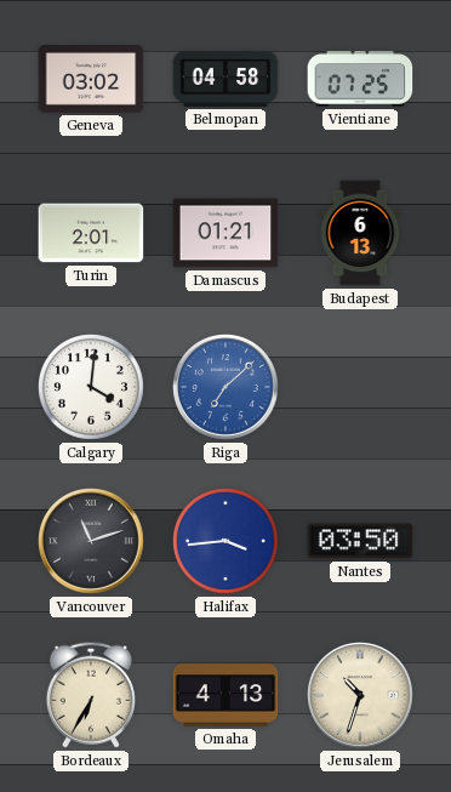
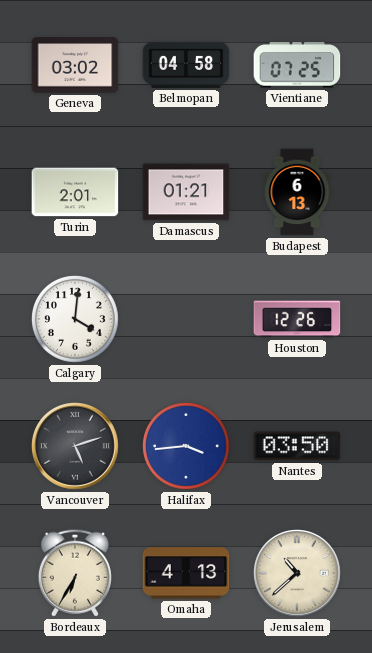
Riga: 7:08 -> none
Houston: none -> 12:26
Vancouver: 11:12 -> 5:12
Jerusalem: 10:33 -> 10:38
